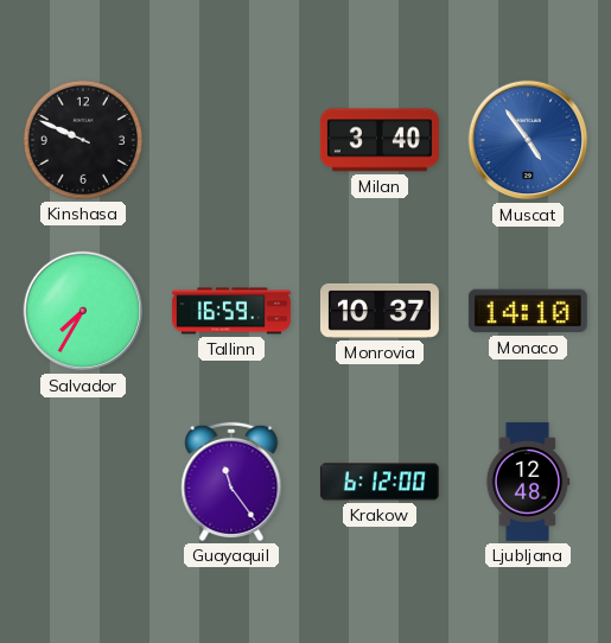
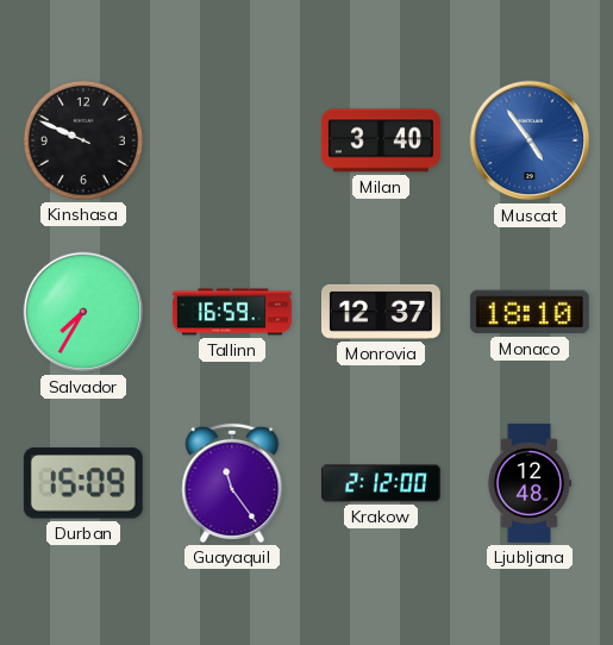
Monrovia: 10:37 -> 12:37
Monaco: 14:10 -> 18:10
Durban: none -> 15:09
Krakow: 6:12 -> 2:12
